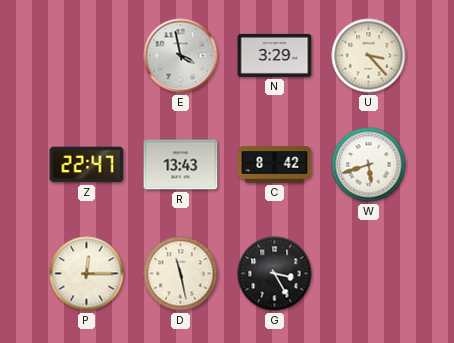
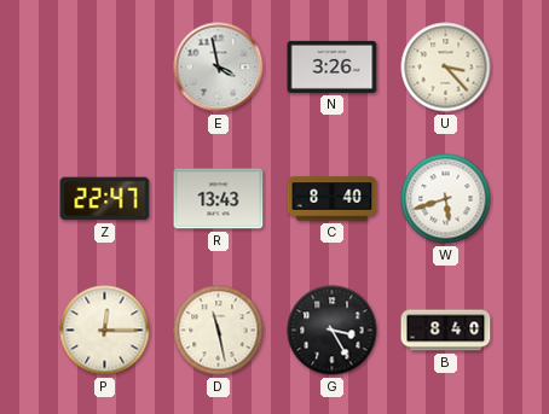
N: 3:29 -> 3:26
C: 8:42 -> 8:40
B: none -> 8:40
